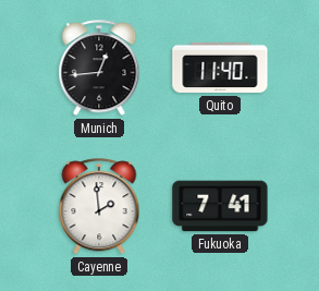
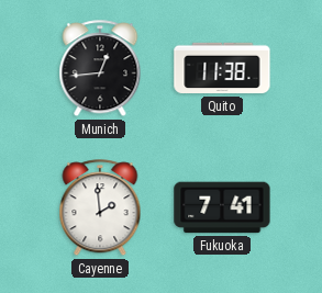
Quito: 11:40 -> 11:38
